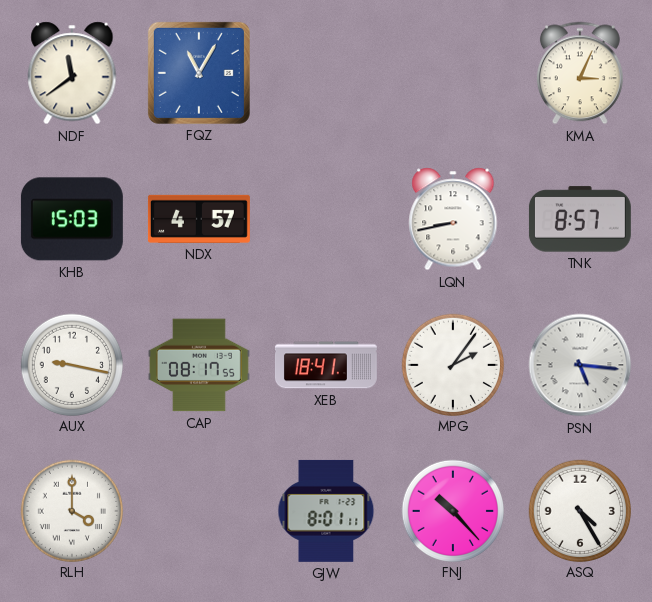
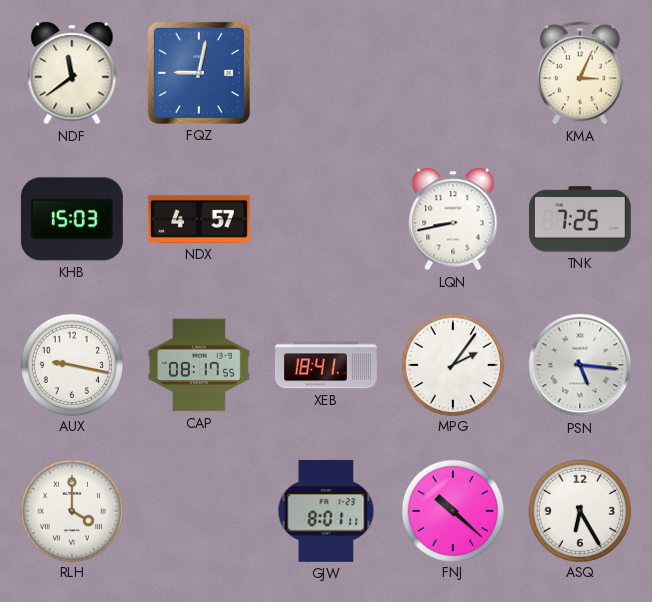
FQZ: 11:05 -> 9:02
TNK: 8:57 -> 7:25
FNJ: 10:23 -> 10:22
ASQ: 4:25 -> 6:25
